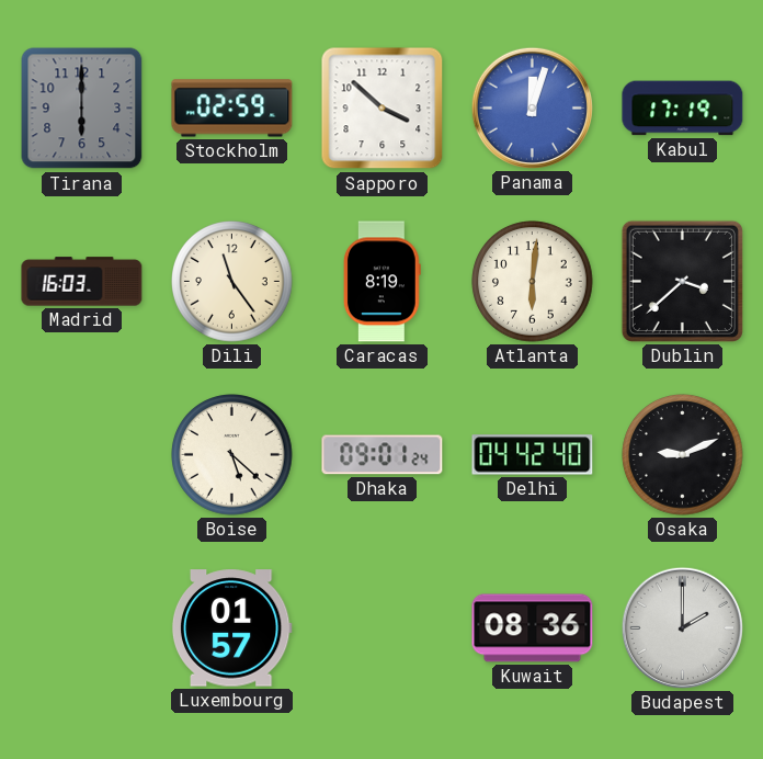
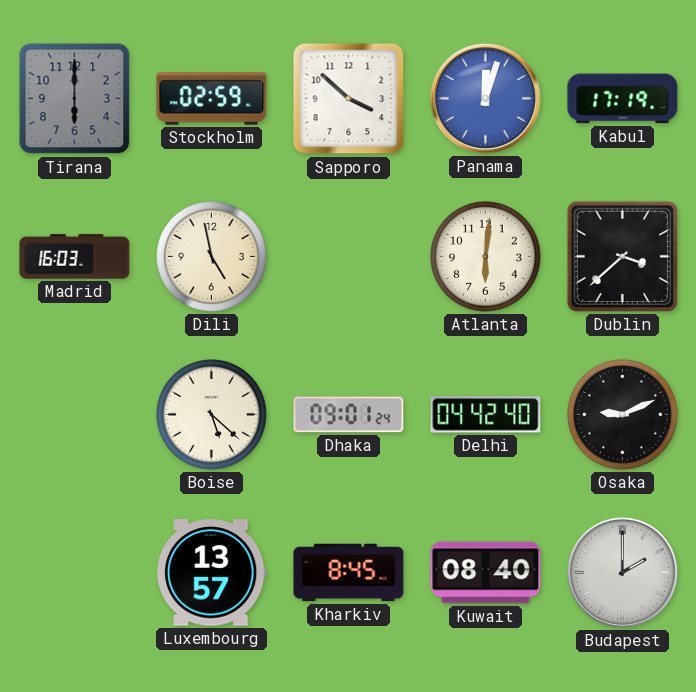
Dili: 11:24 -> 4:58
Caracas: 8:19 -> none
Luxembourg: 01:57 -> 13:57
Kharkiv: none -> 8:45
Kuwait: 08:36 -> 08:40
